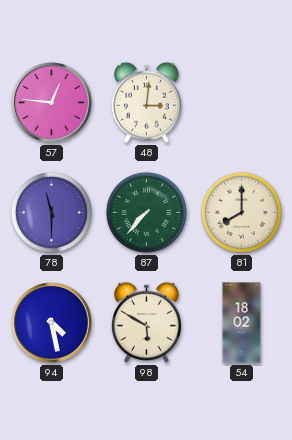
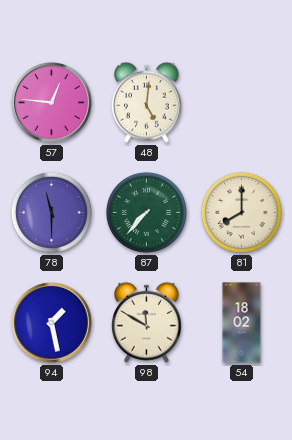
48: 3:01 -> 5:01
94: 4:28 -> 1:28
98: 5:50 -> 11:50
